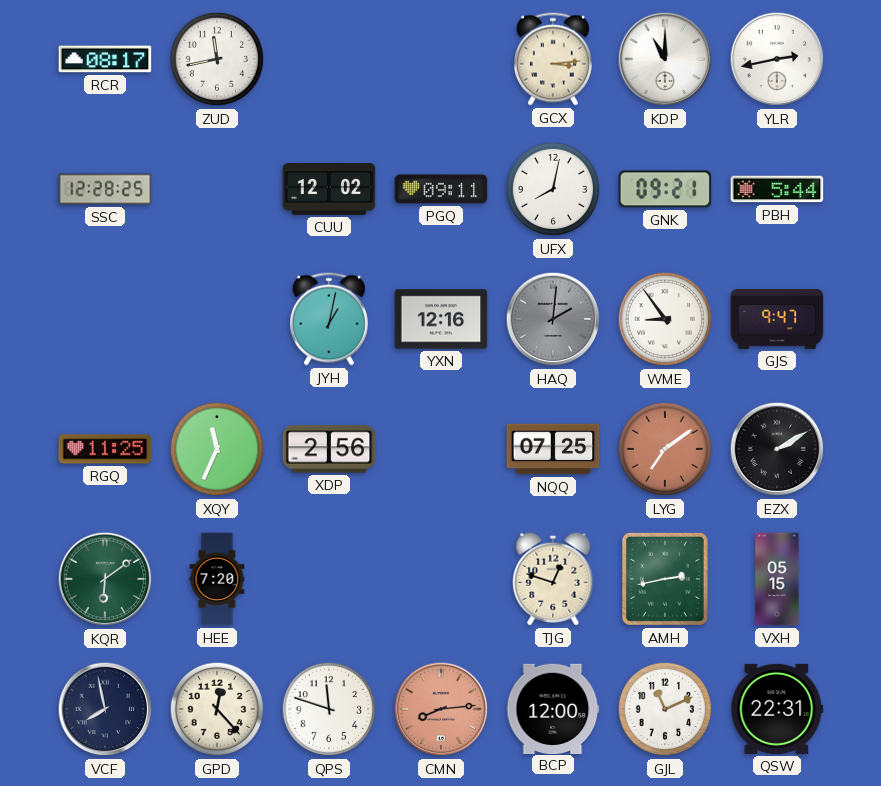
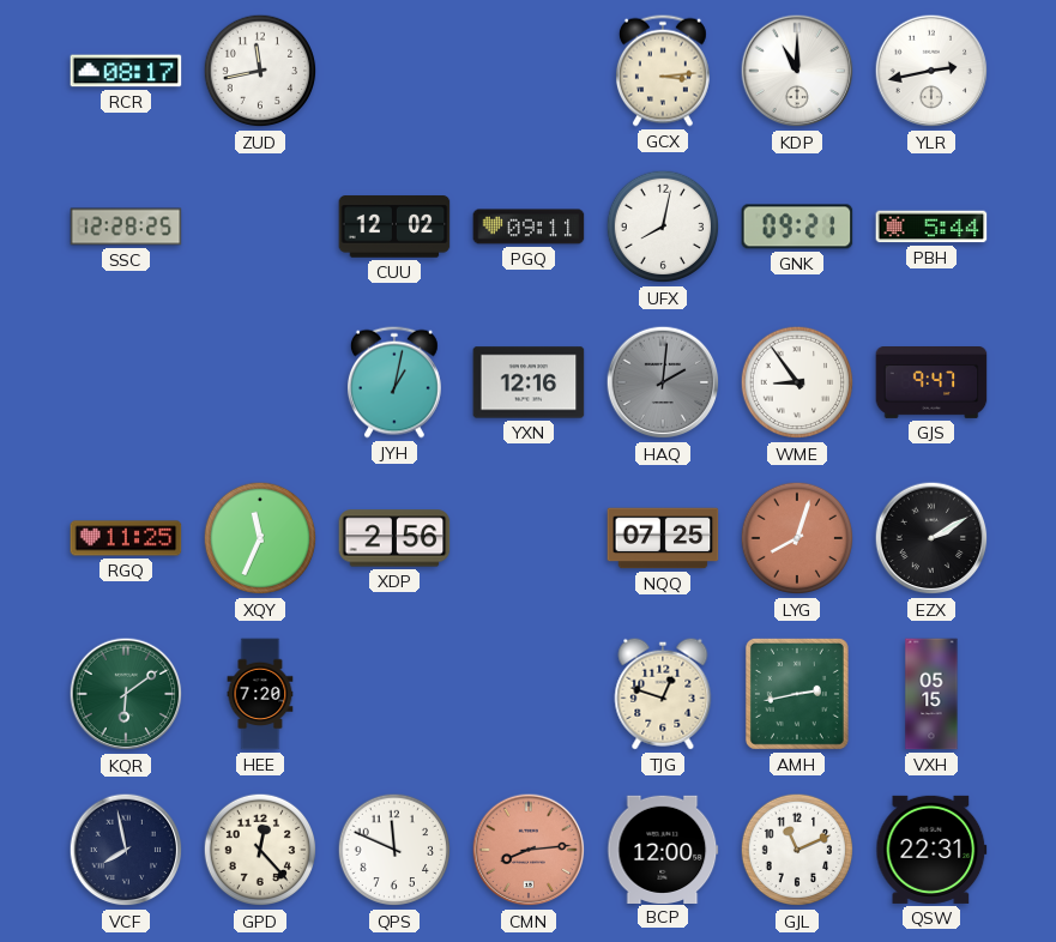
LYG: 7:09 -> 8:03
QPS: 11:48 -> 11:49
